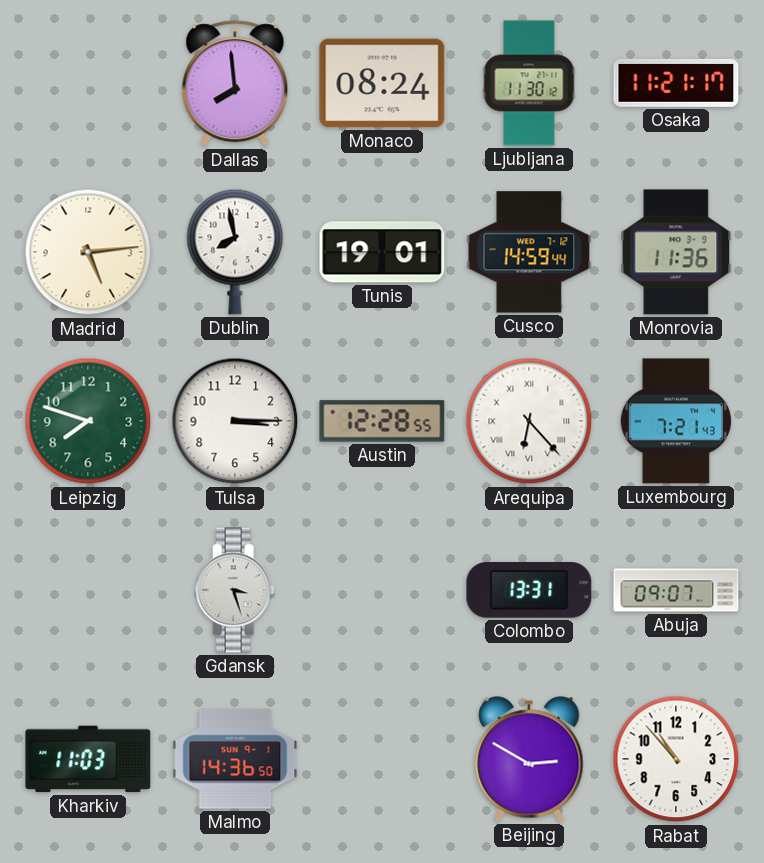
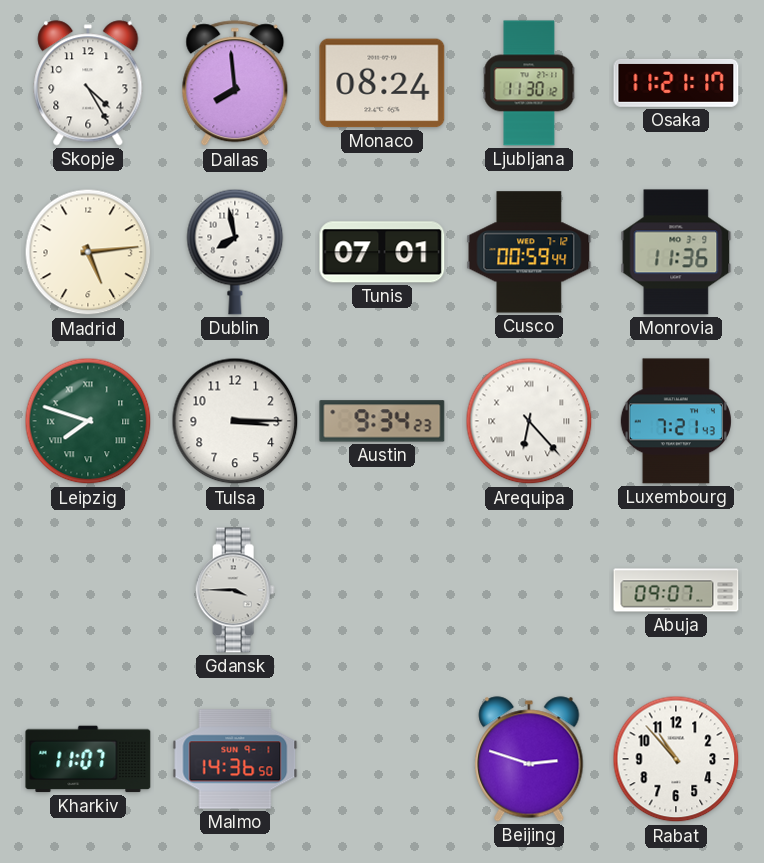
Skopje: none -> 4:25
Tunis: 19:01 -> 07:01
Cusco: 14:59 -> 00:59
Leipzig numerals: Arabic -> Roman
Austin: 12:28 -> 9:34
Gdansk: 3:27 -> 3:45
Colombo: 13:31 -> none
Kharkiv: 11:03 -> 11:07
Beijing: 2:50 -> 2:48
